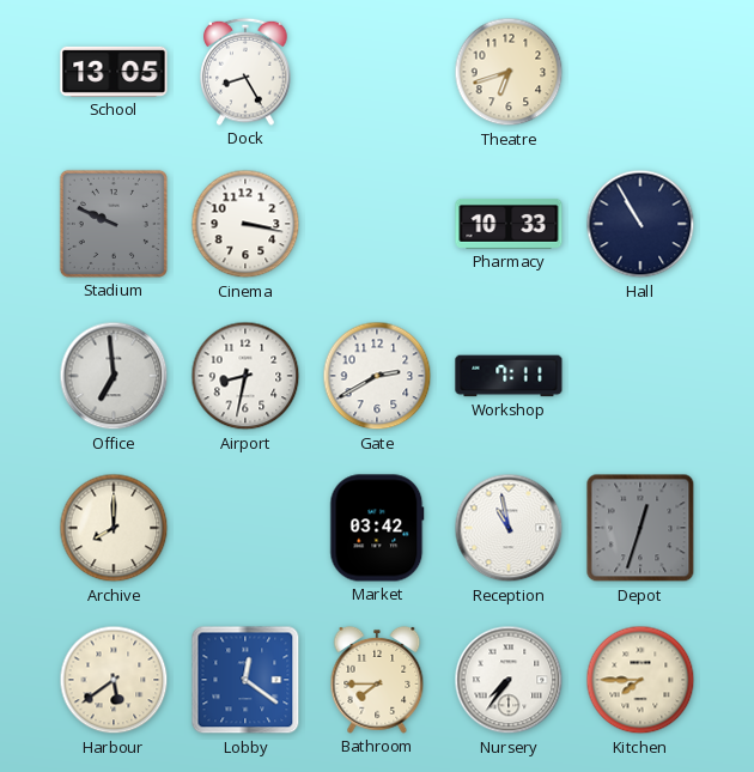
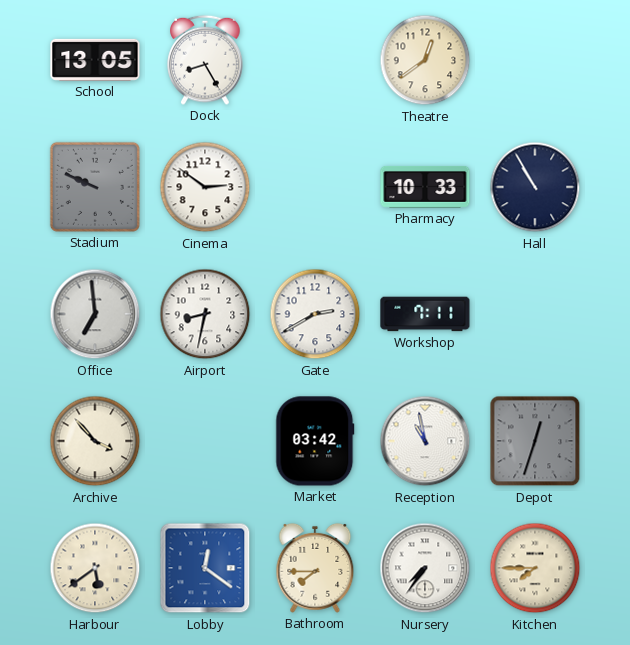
Theatre: 6:42 -> 12:39
Cinema: 3:17 -> 2:51
Archive: 8:00 -> 3:53
